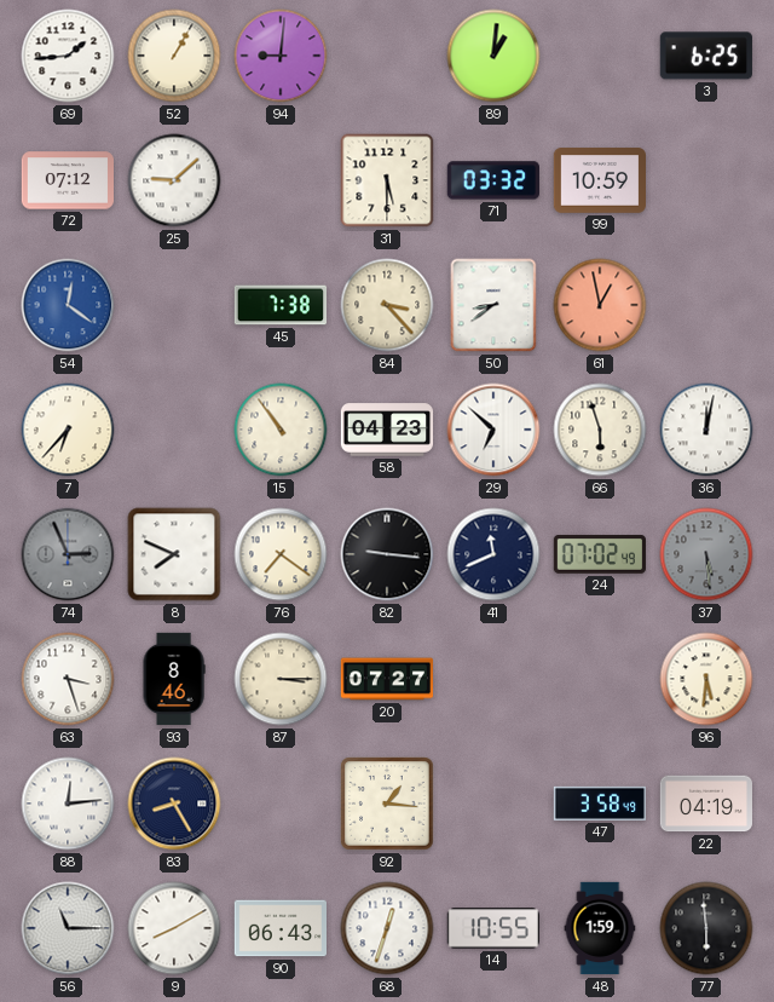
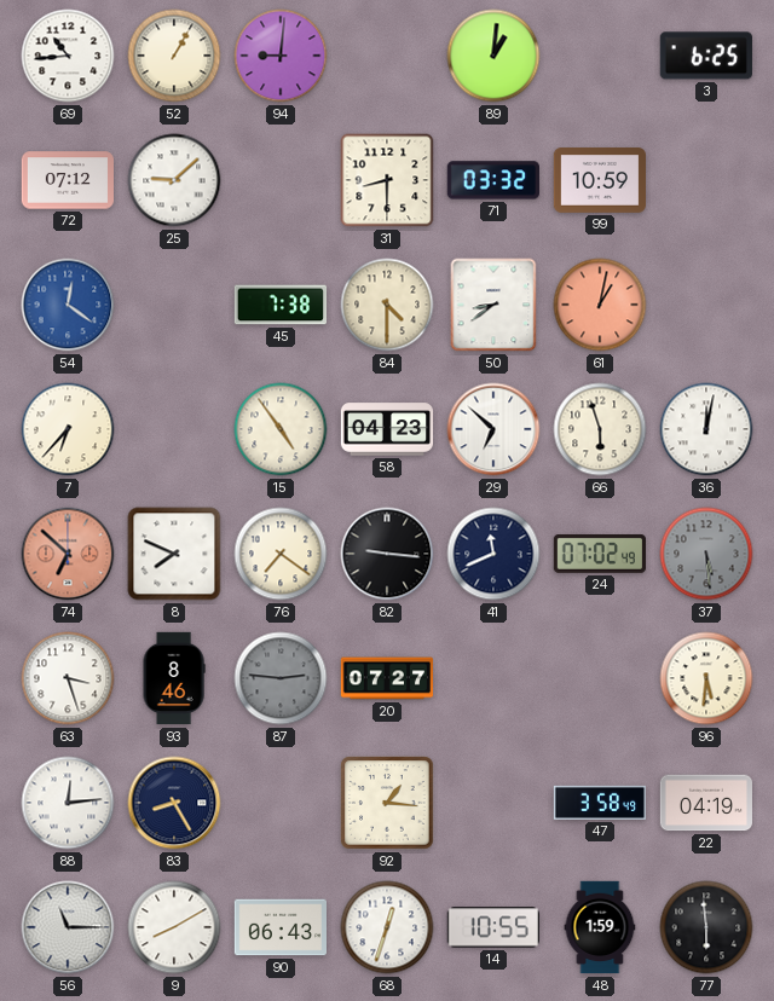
69: 1:44 -> 10:44
31: 5:30 -> 8:30
84: 3:23 -> 4:30
61: 12:58 -> 1:02
15: 10:54 -> 4:54
74: 2:56 -> 6:52
74 dial: grey -> salmon
87: 3:15 -> 2:46
87 dial: cream -> grey
